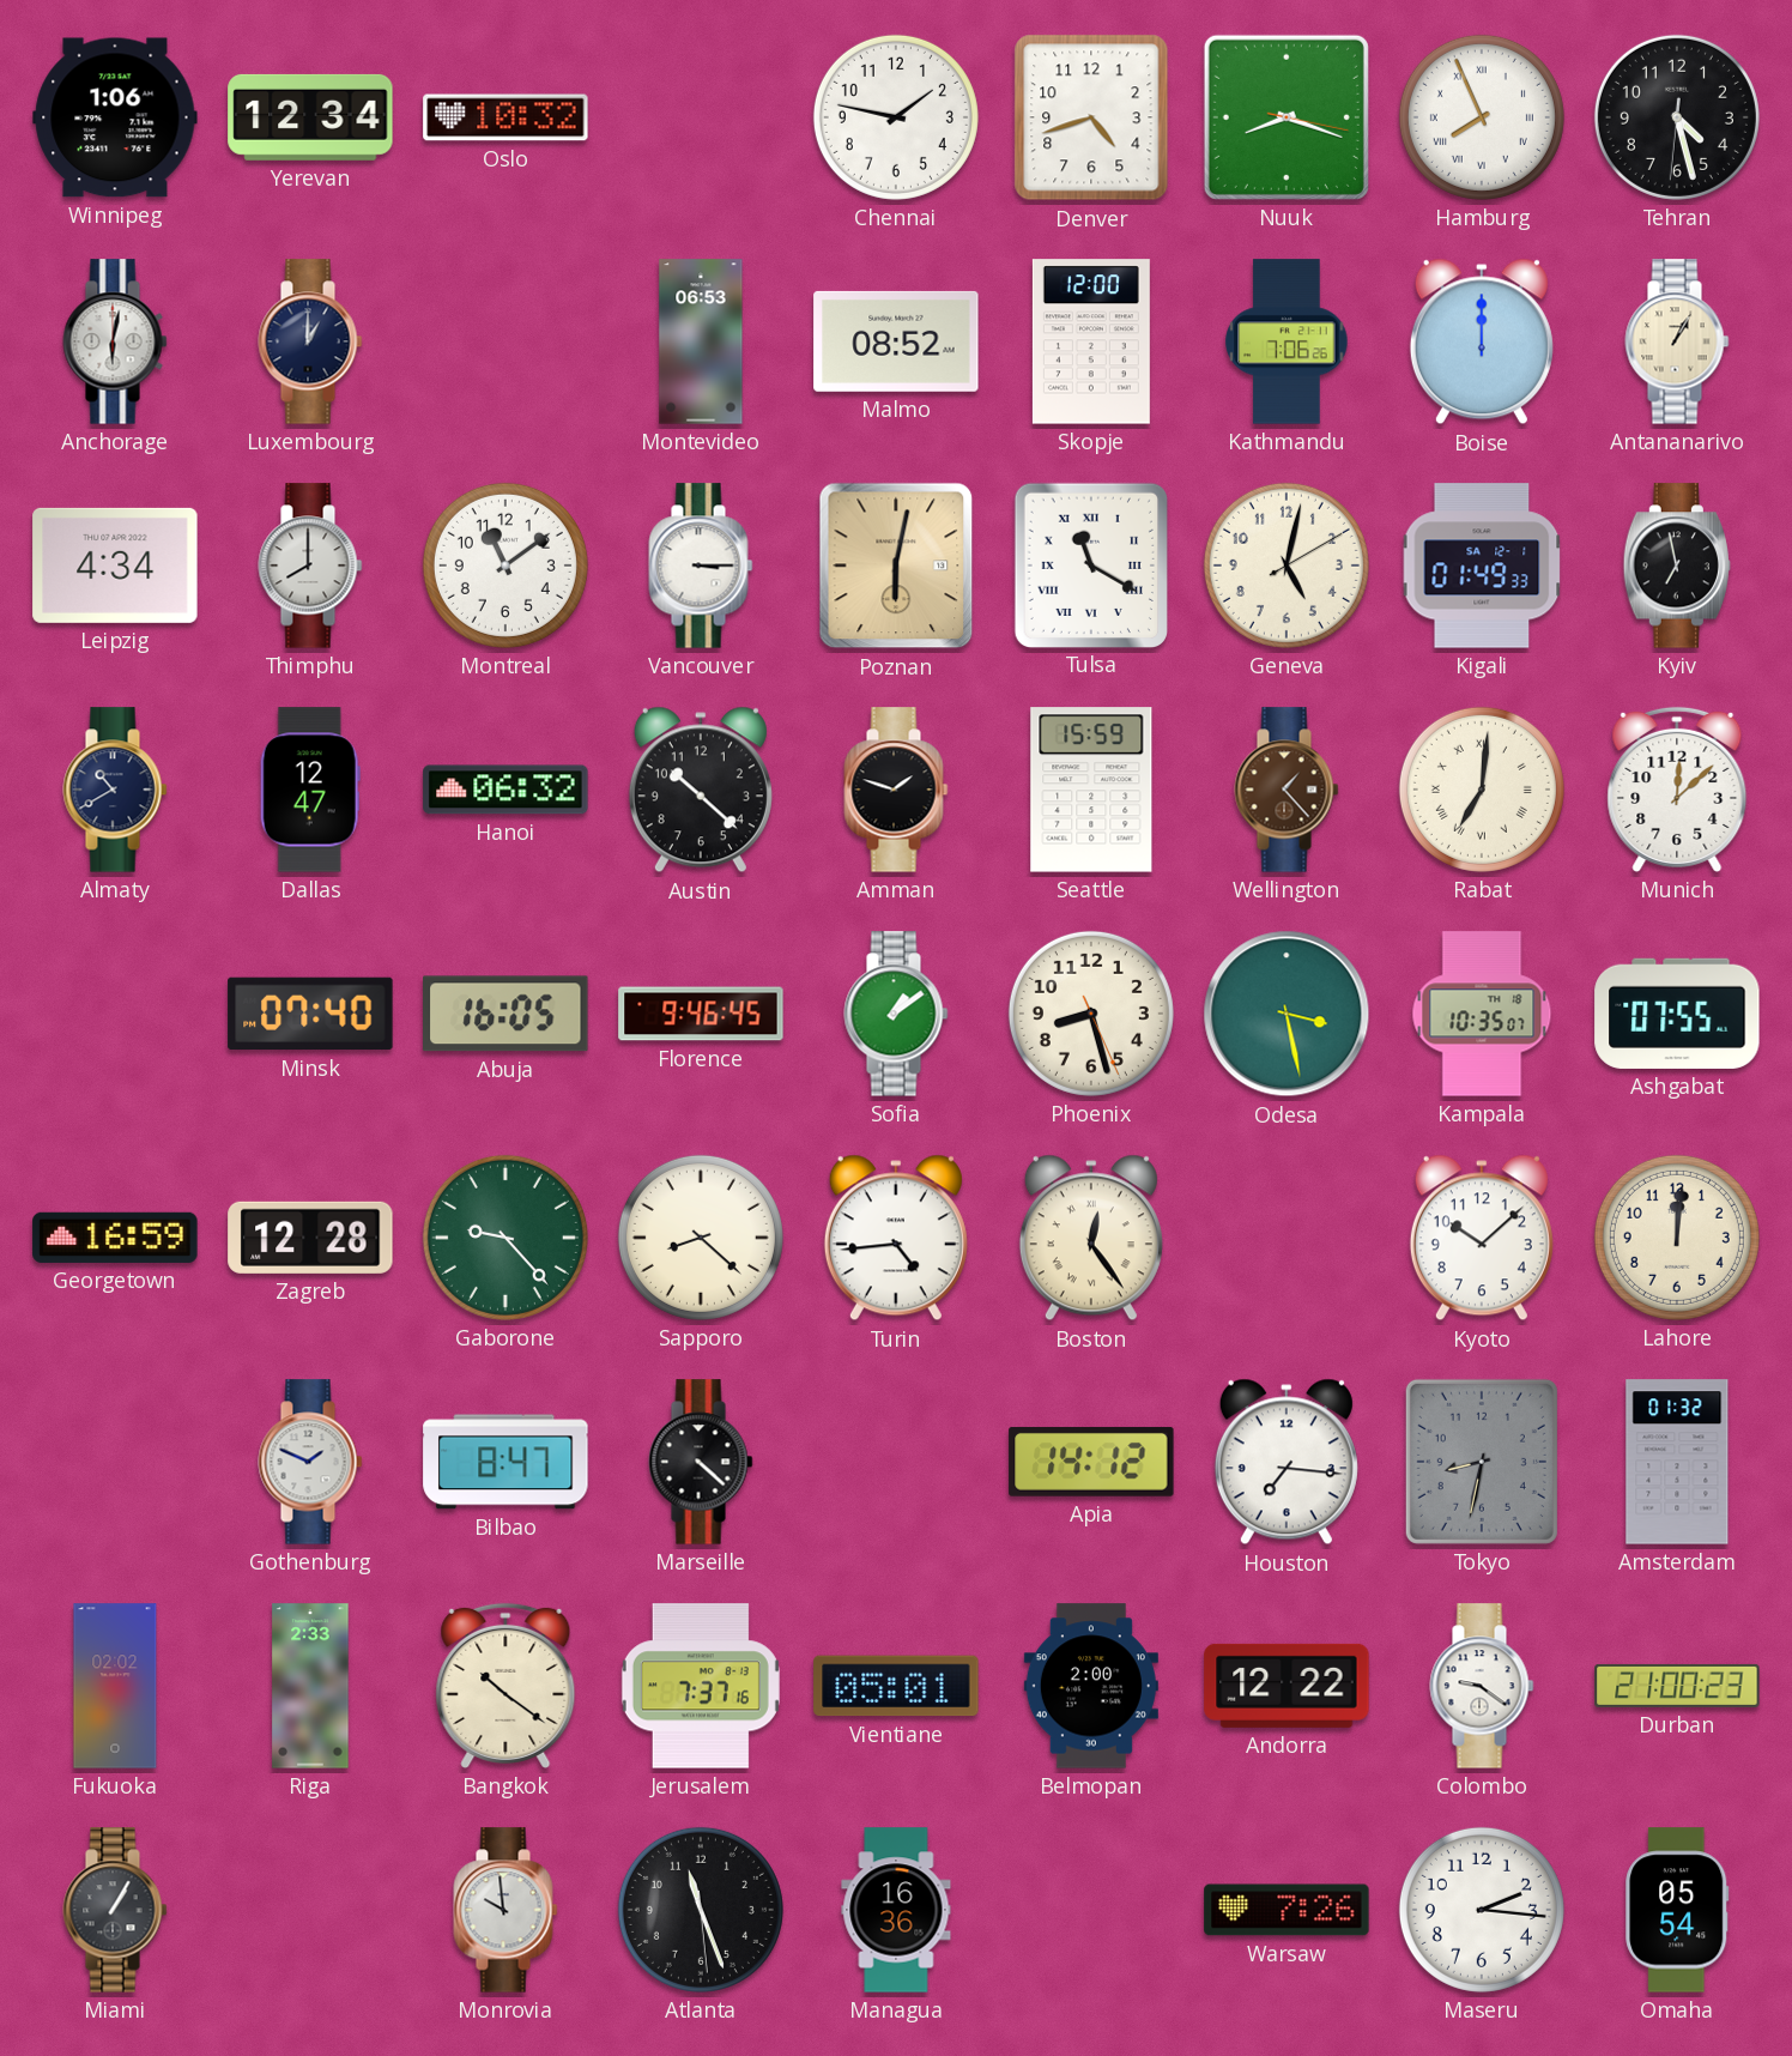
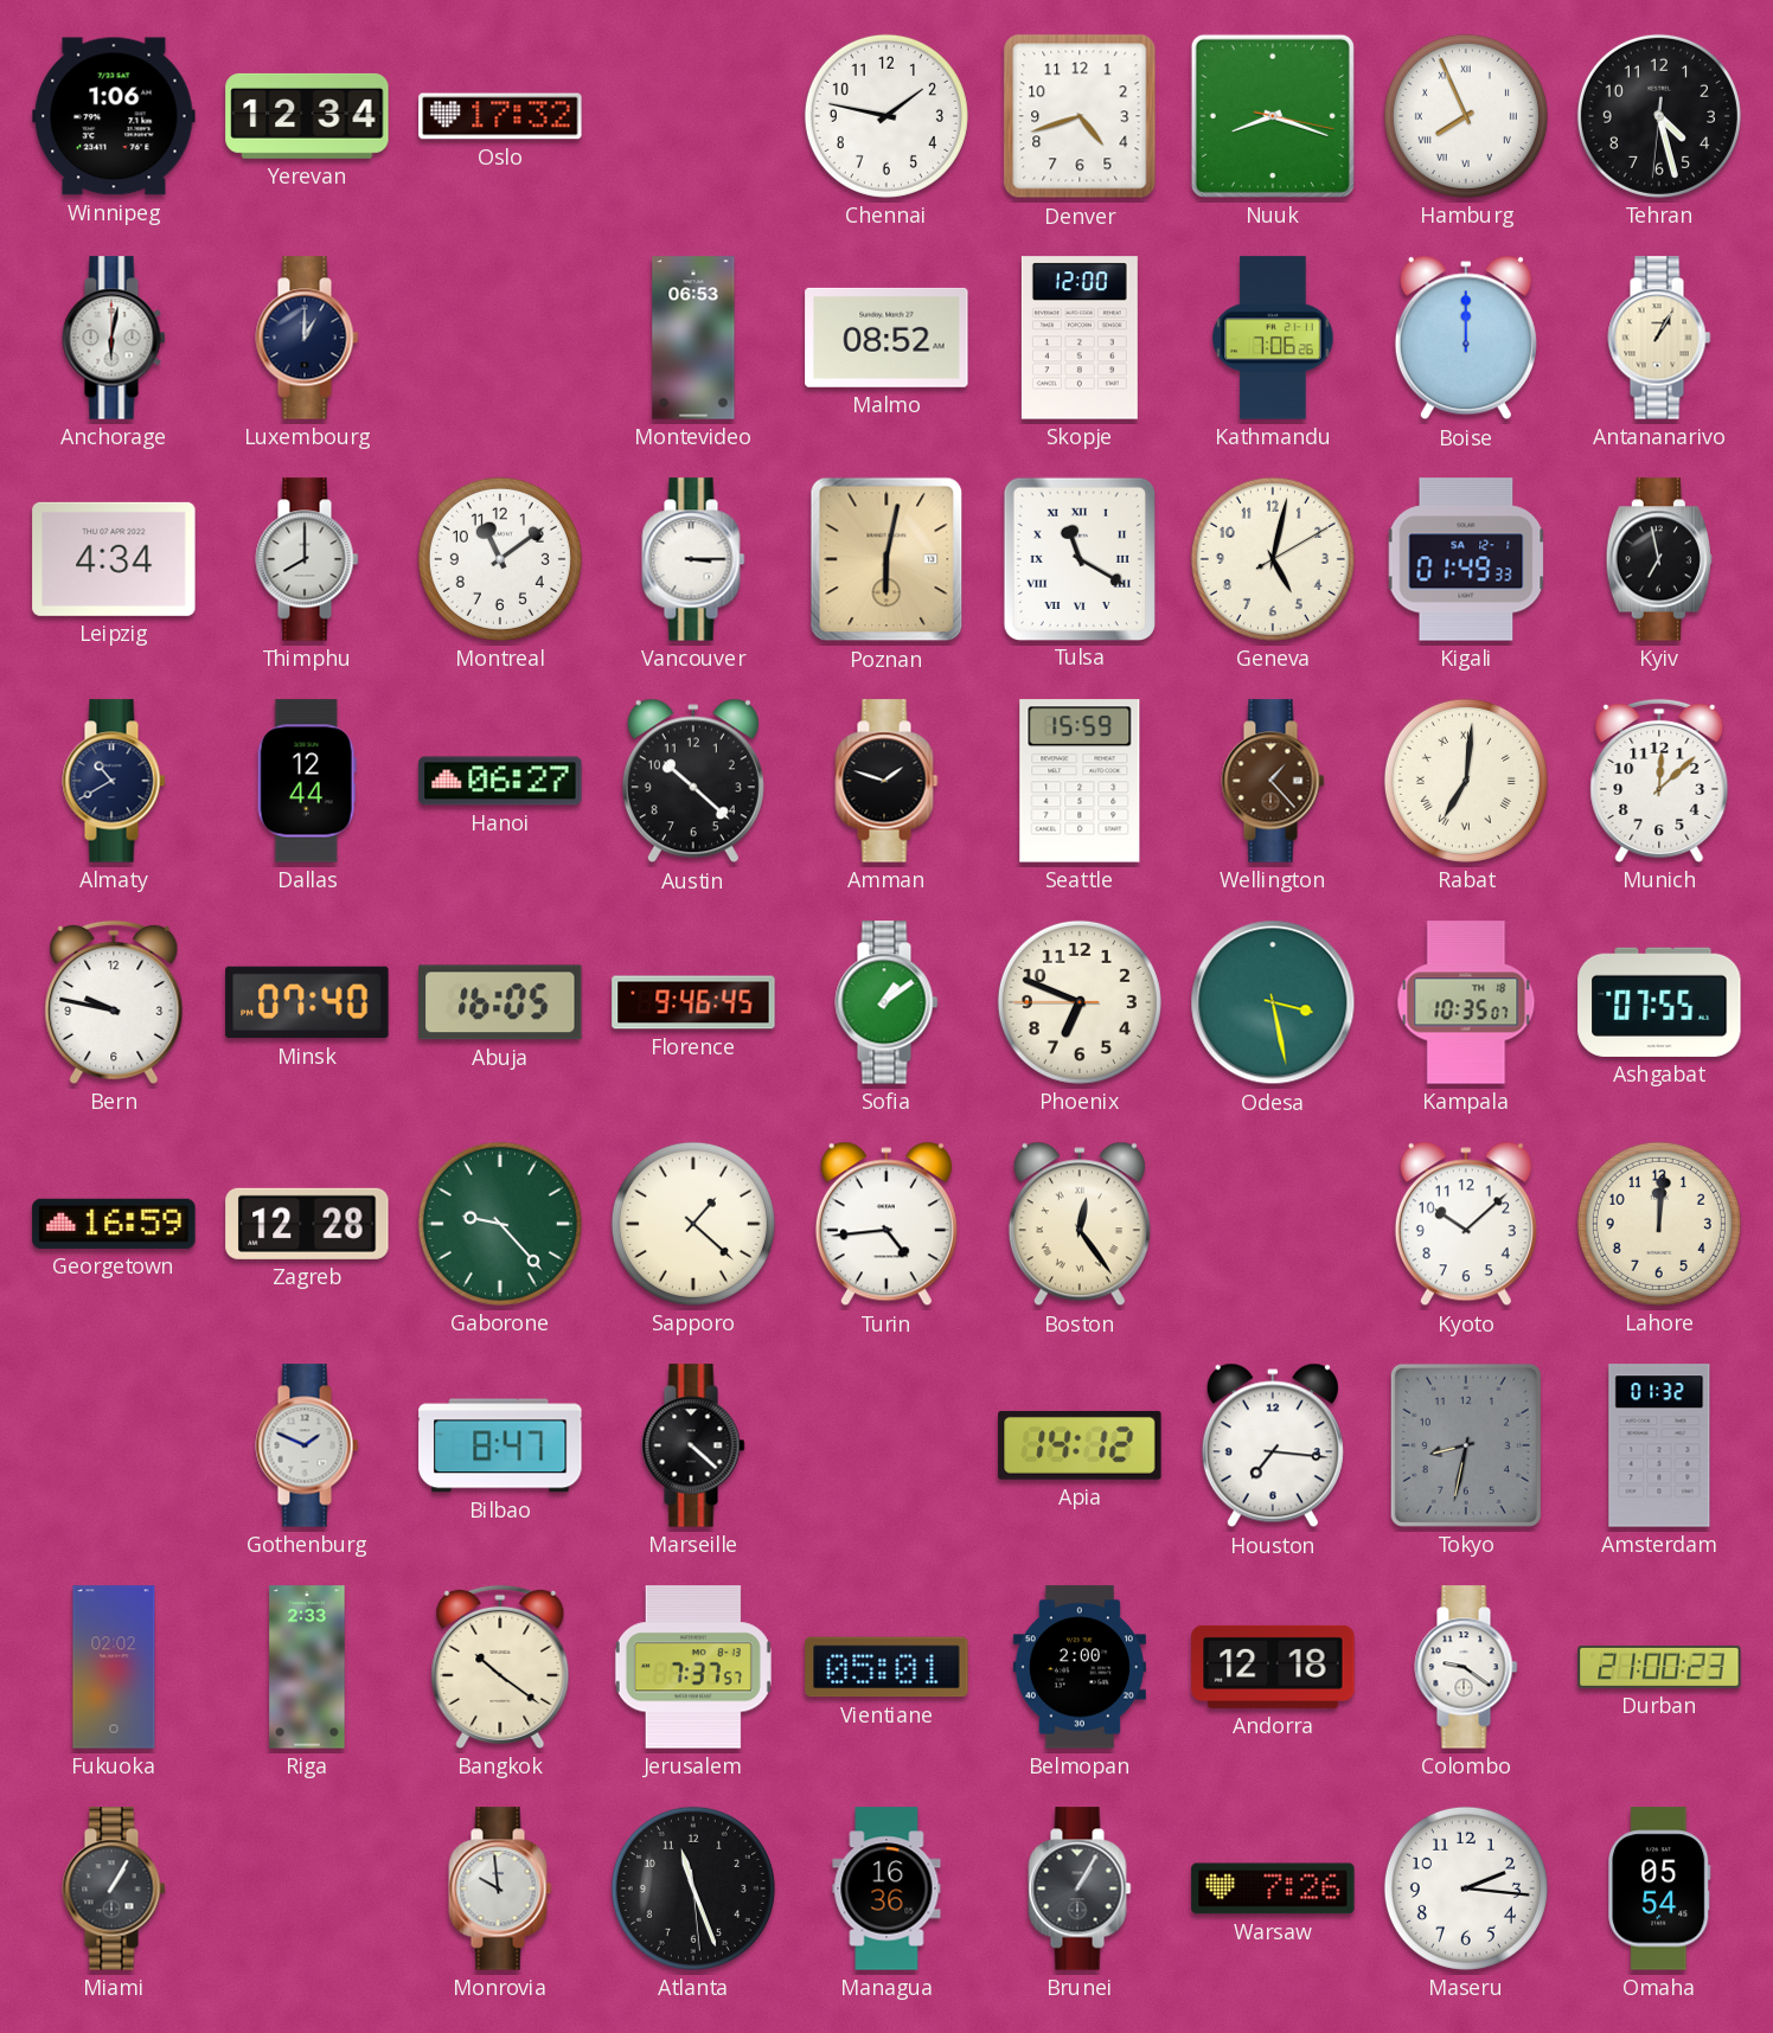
Oslo: 10:32 -> 17:32
Dallas: 12:47 -> 12:44
Hanoi: 06:32 -> 06:27
Bern: none -> 9:47
Phoenix: 8:27 -> 6:48
Sapporo: 8:22 -> 1:22
Jerusalem: 7:37:16 -> 7:37:57
Andorra: 12:22 -> 12:18
Brunei: none -> 1:05
